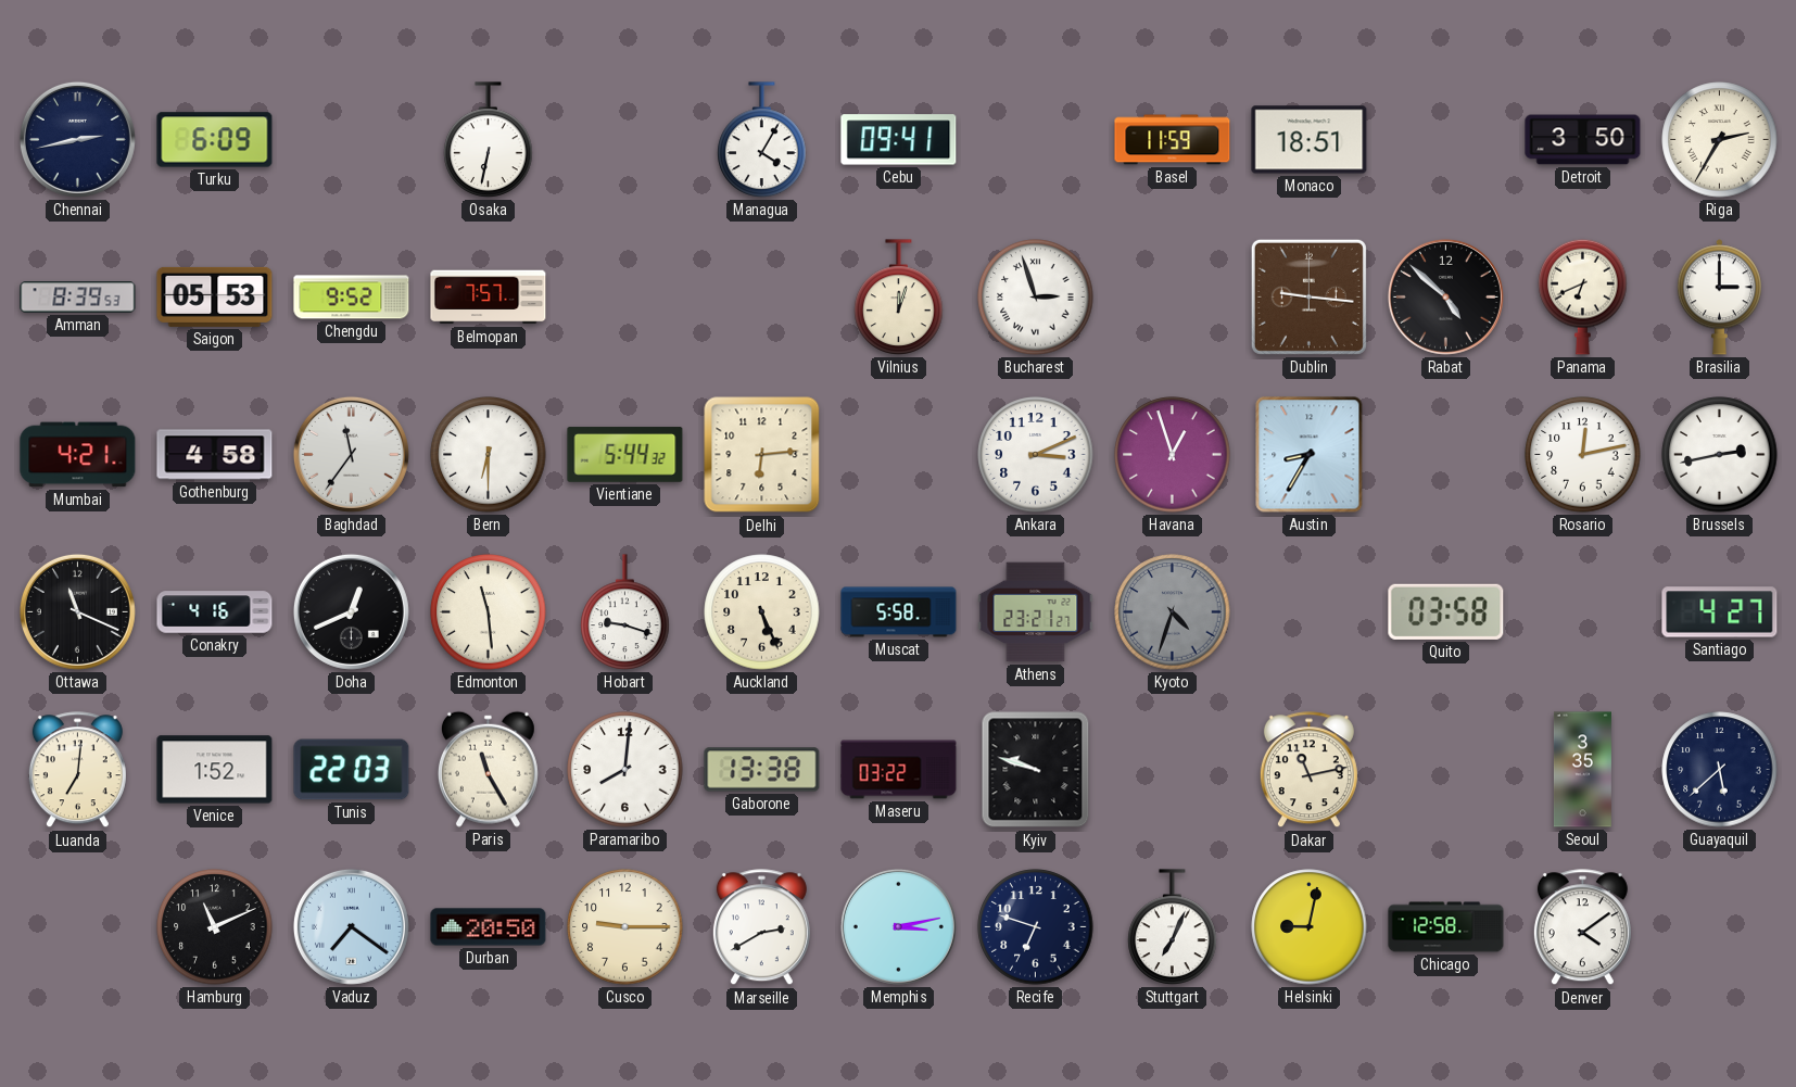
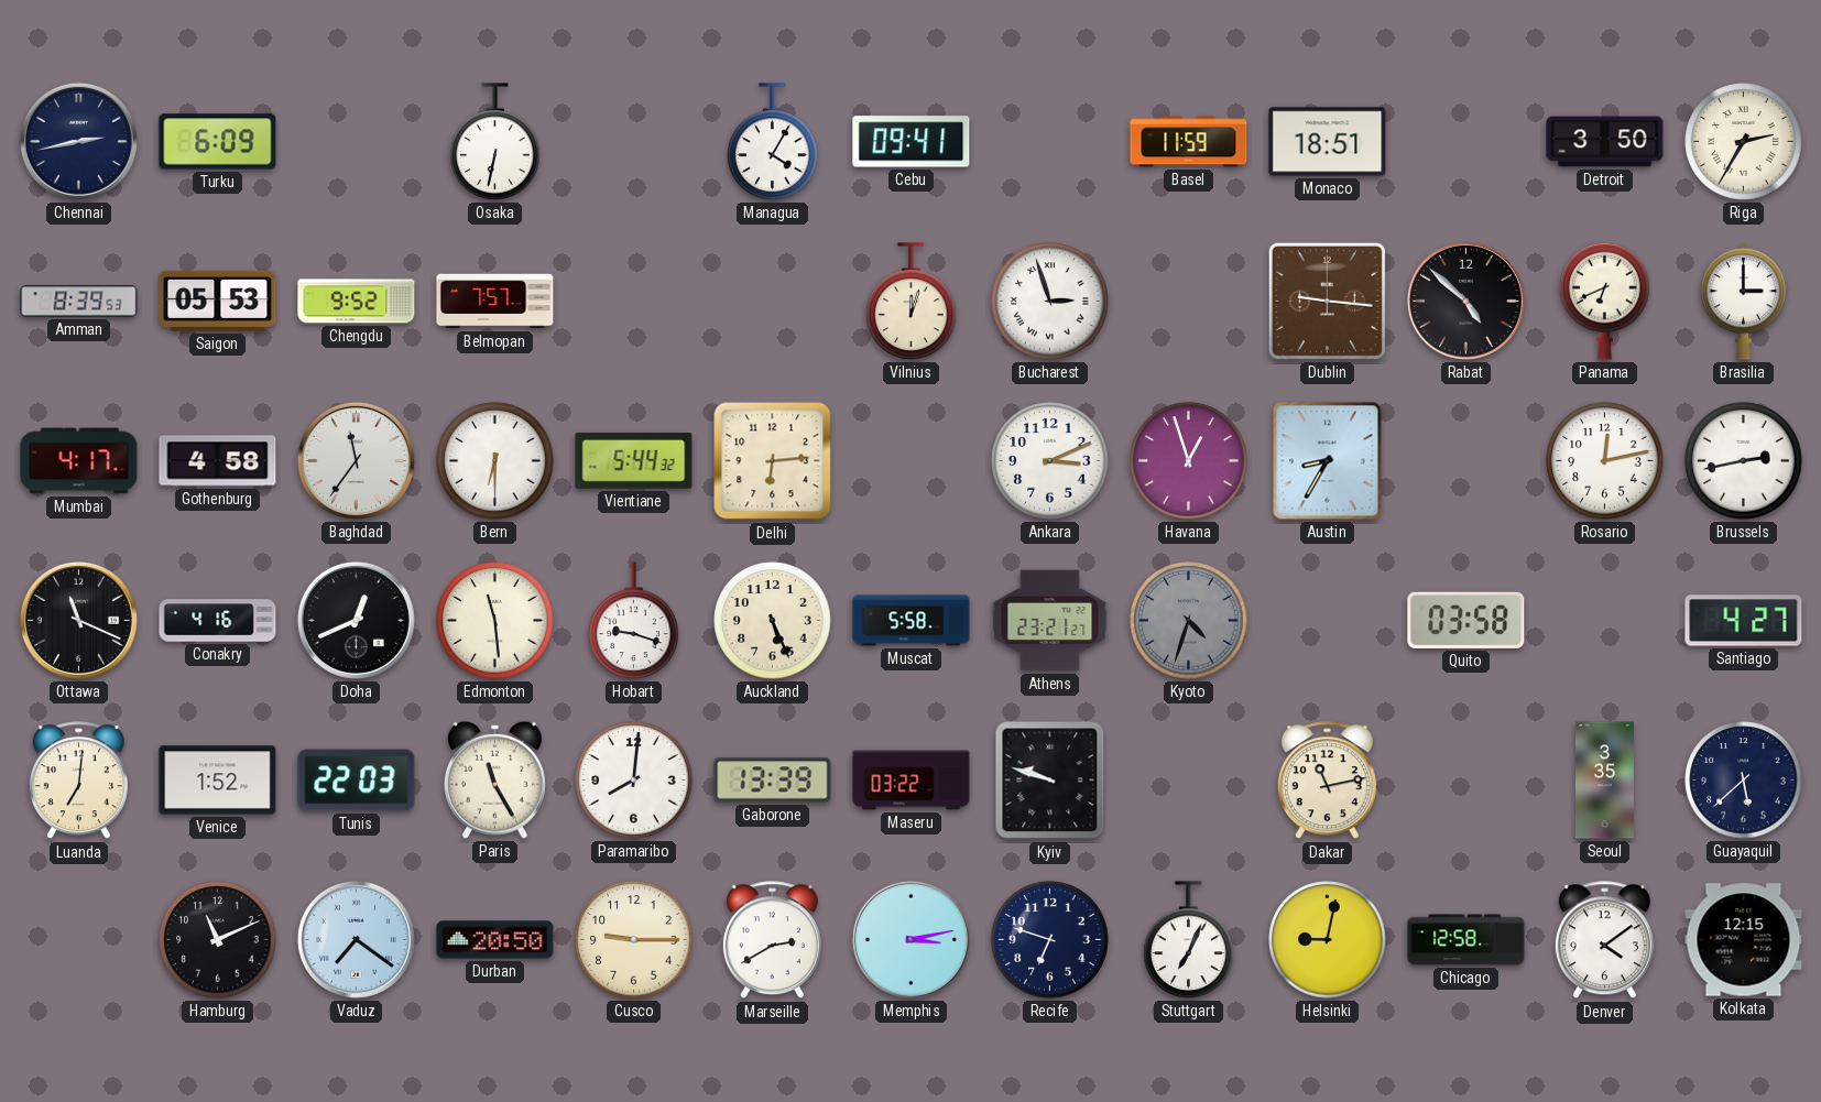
Mumbai: 4:21 -> 4:17
Gaborone: 13:38 -> 13:39
Kolkata: none -> 12:15
